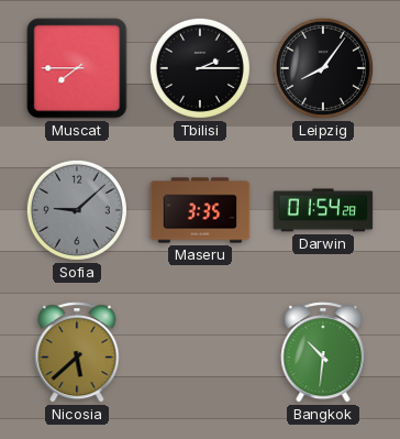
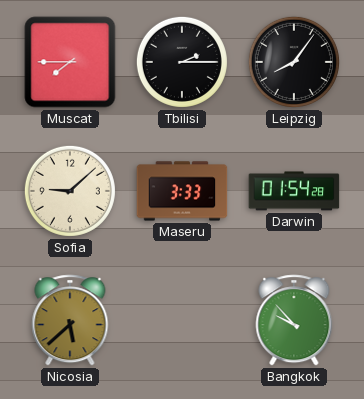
Sofia dial: grey -> cream
Maseru: 3:35 -> 3:33
Bangkok: 10:31 -> 9:53
